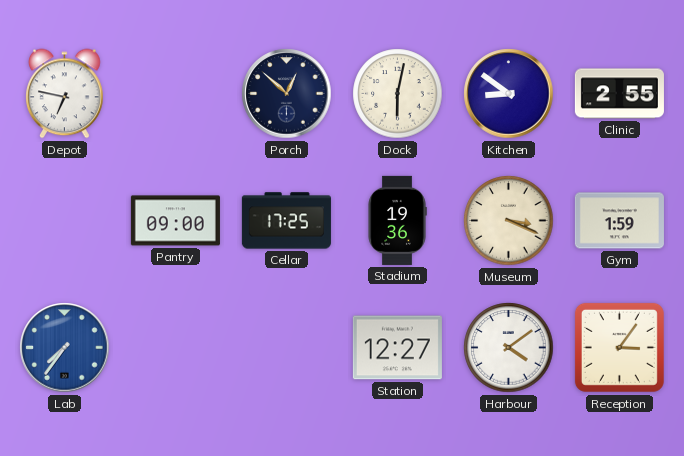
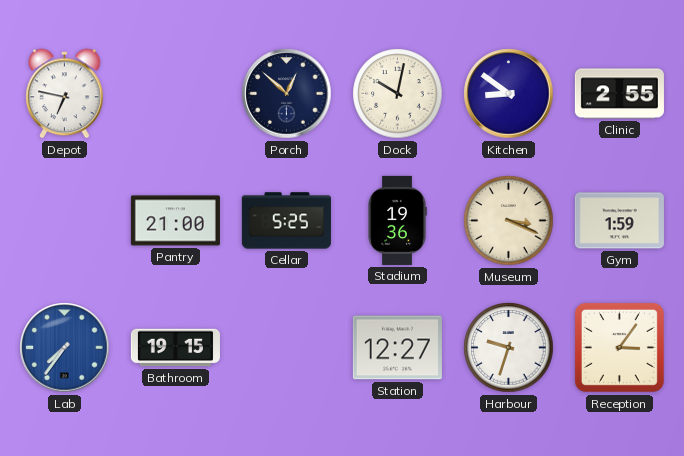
Dock: 6:02 -> 10:02
Pantry: 09:00 -> 21:00
Cellar: 17:25 -> 5:25
Bathroom: none -> 19:15
Harbour: 4:09 -> 9:33
